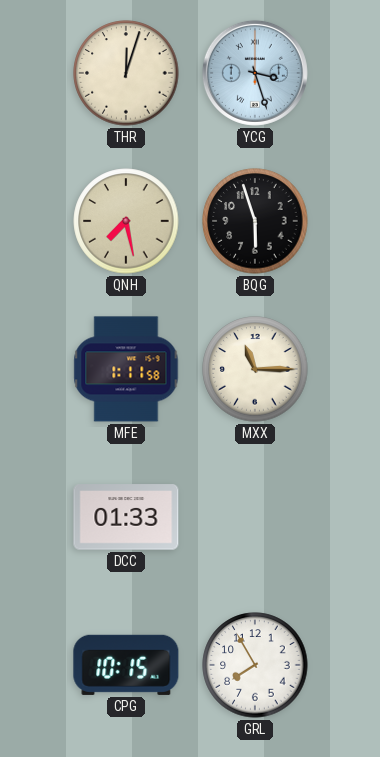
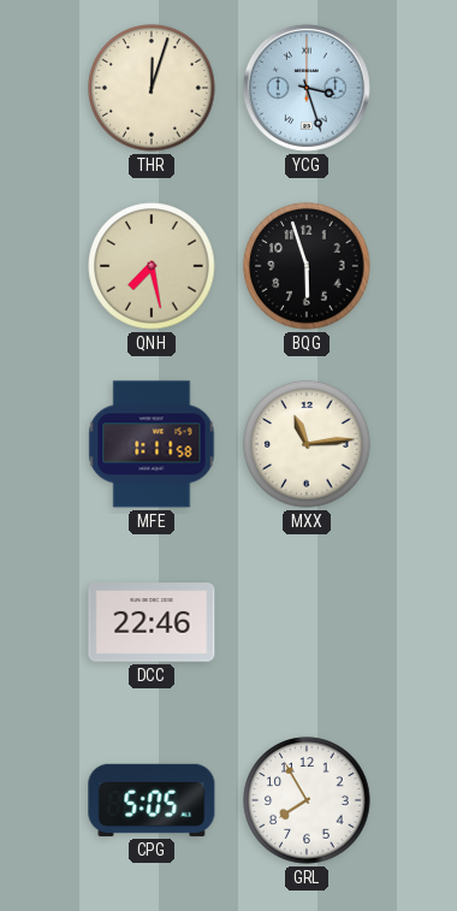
MXX: 11:15 -> 11:14
DCC: 01:33 -> 22:46
CPG: 10:15 -> 5:05
